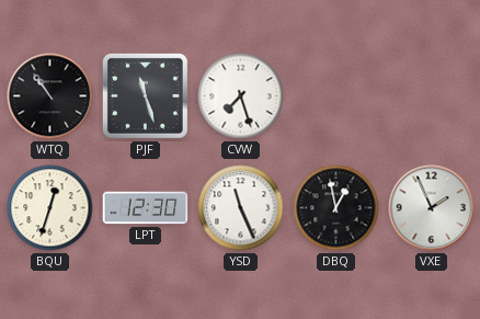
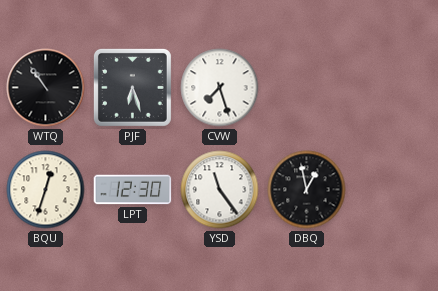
PJF: 11:27 -> 6:27
YSD: 11:26 -> 11:24
VXE: 1:56 -> none
